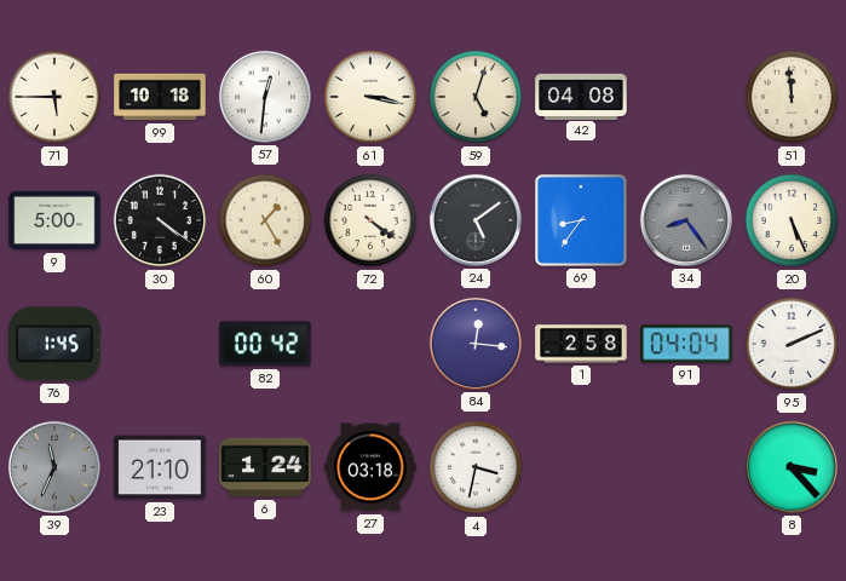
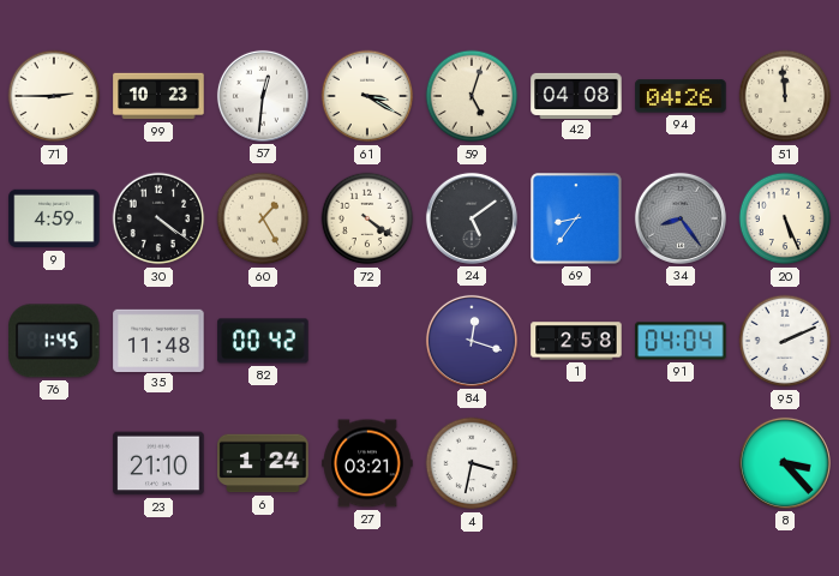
71: 5:45 -> 2:45
99: 10:18 -> 10:23
61: 3:17 -> 3:20
94: none -> 04:26
9: 5:00 -> 4:59
35: none -> 11:48
84: 12:16 -> 12:18
39: 11:34 -> none
27: 03:18 -> 03:21
